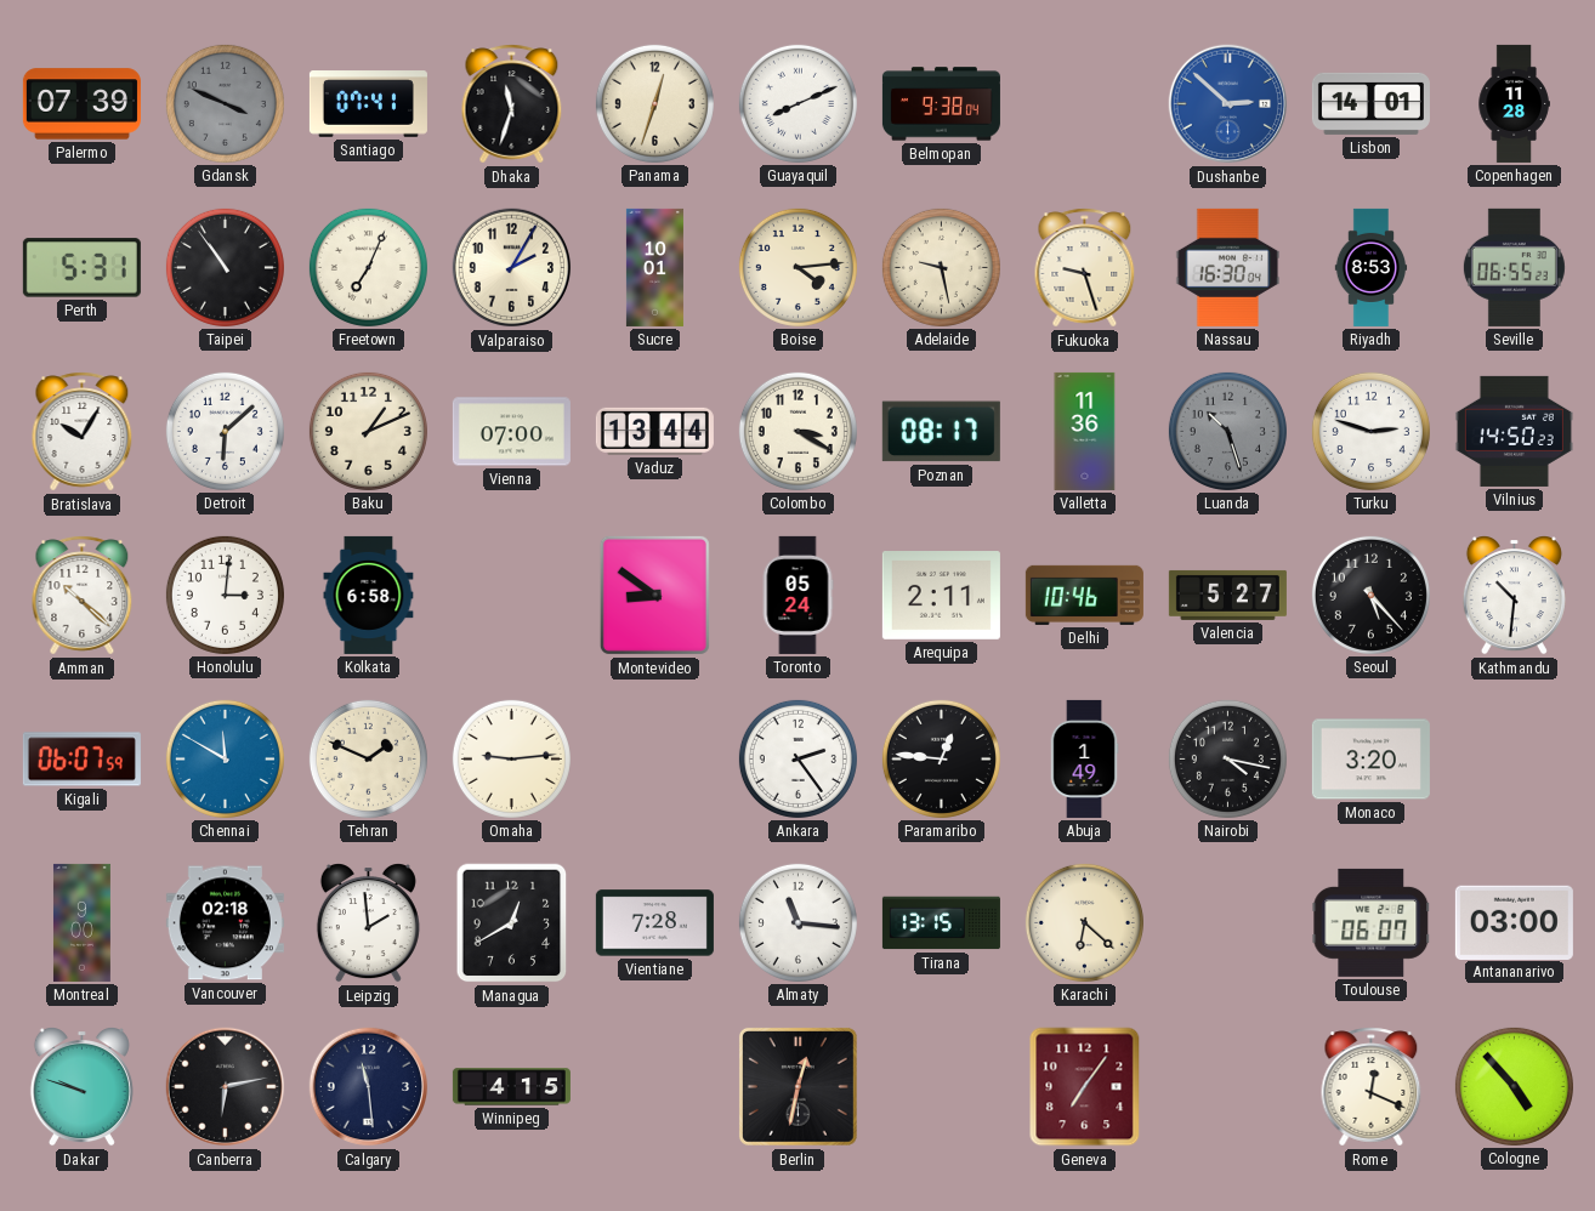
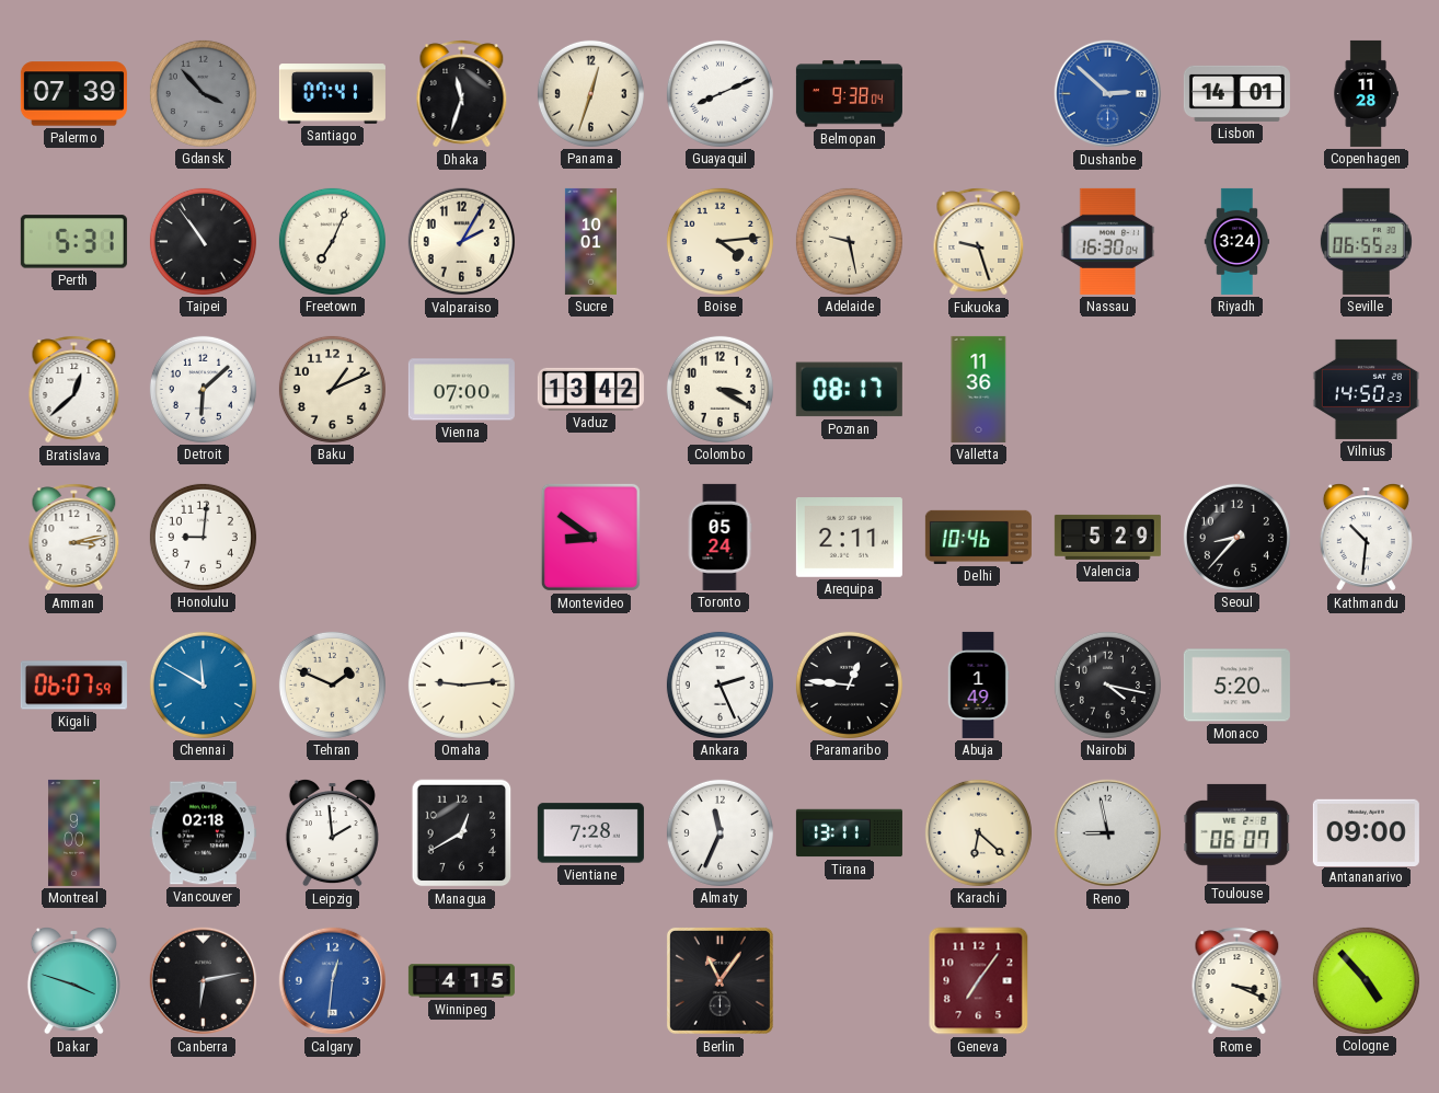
Gdansk: 3:49 -> 3:53
Riyadh: 8:53 -> 3:24
Bratislava: 10:05 -> 12:38
Vaduz: 13:44 -> 13:42
Luanda: 10:27 -> none
Turku: 2:48 -> none
Amman: 10:22 -> 3:13
Honolulu: 3:01 -> 9:01
Kolkata: 6:58 -> none
Valencia: 5:27 -> 5:29
Seoul: 5:23 -> 8:37
Ankara: 2:24 -> 2:26
Monaco: 3:20 -> 5:20
Almaty: 11:16 -> 11:34
Tirana: 13:15 -> 13:11
Reno: none -> 8:58
Antananarivo: 03:00 -> 09:00
Dakar: 9:48 -> 3:48
Calgary: 11:29 -> 12:31
Calgary dial: navy -> blue
Berlin: 12:32 -> 11:06
Rome: 12:19 -> 3:19
